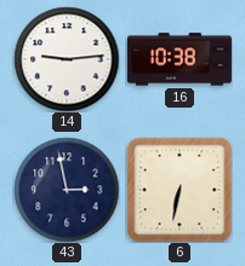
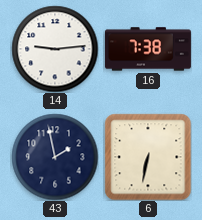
16: 10:38 -> 7:38
43: 2:58 -> 1:58
